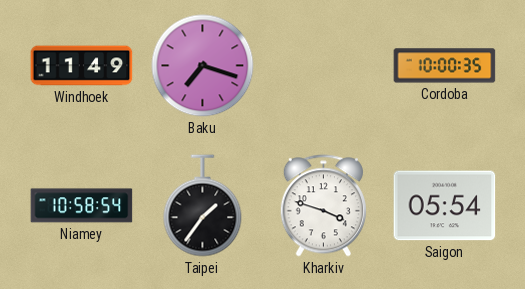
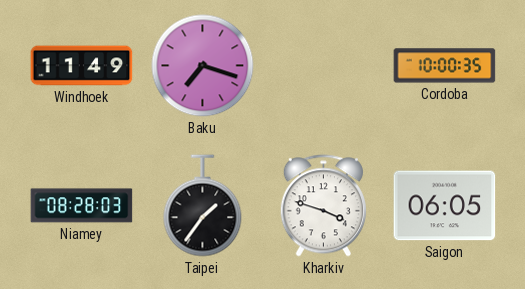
Niamey: 10:58 -> 08:28
Saigon: 05:54 -> 06:05
